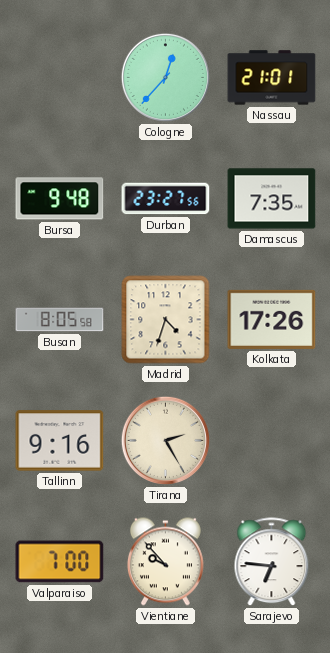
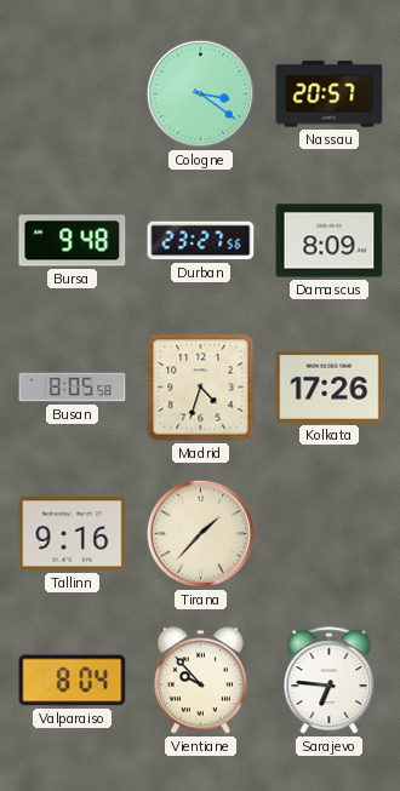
Cologne: 12:37 -> 3:21
Nassau: 21:01 -> 20:57
Damascus: 7:35 -> 8:09
Tirana: 2:25 -> 1:37
Valparaiso: 7:00 -> 8:04
